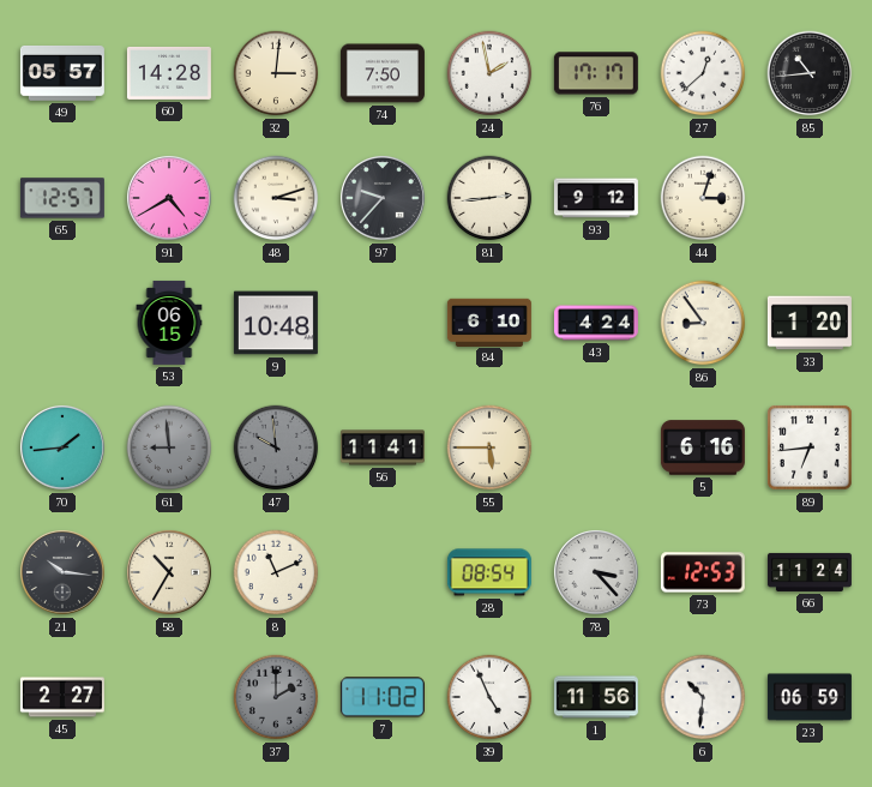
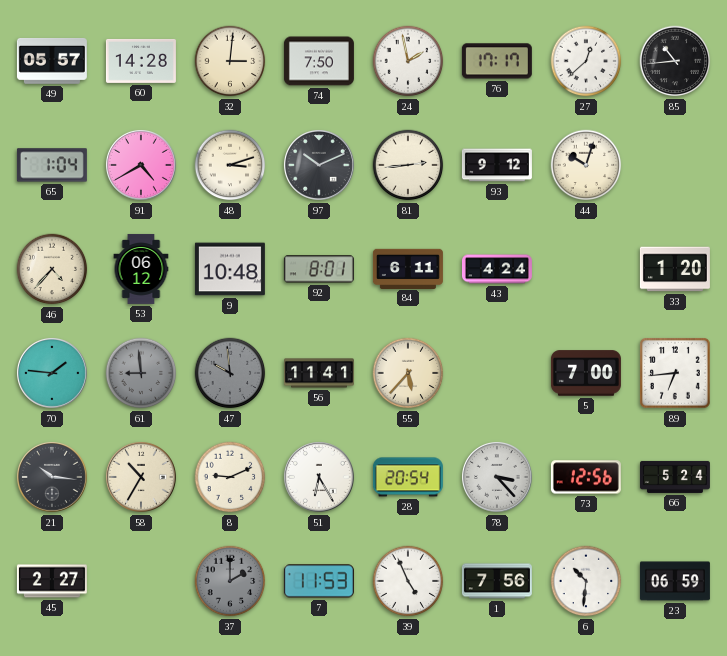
65: 12:57 -> 1:04
97: 9:37 -> 10:11
44: 3:03 -> 10:03
46: none -> 4:37
53: 06:15 -> 06:12
92: none -> 8:01
84: 6:10 -> 6:11
86: 8:54 -> none
70: 1:44 -> 1:46
55: 5:45 -> 5:37
5: 6:16 -> 7:00
8: 11:11 -> 9:11
51: none -> 6:25
28: 08:54 -> 20:54
73: 12:53 -> 12:56
66: 11:24 -> 5:24
7: 11:02 -> 11:53
1: 11:56 -> 7:56
